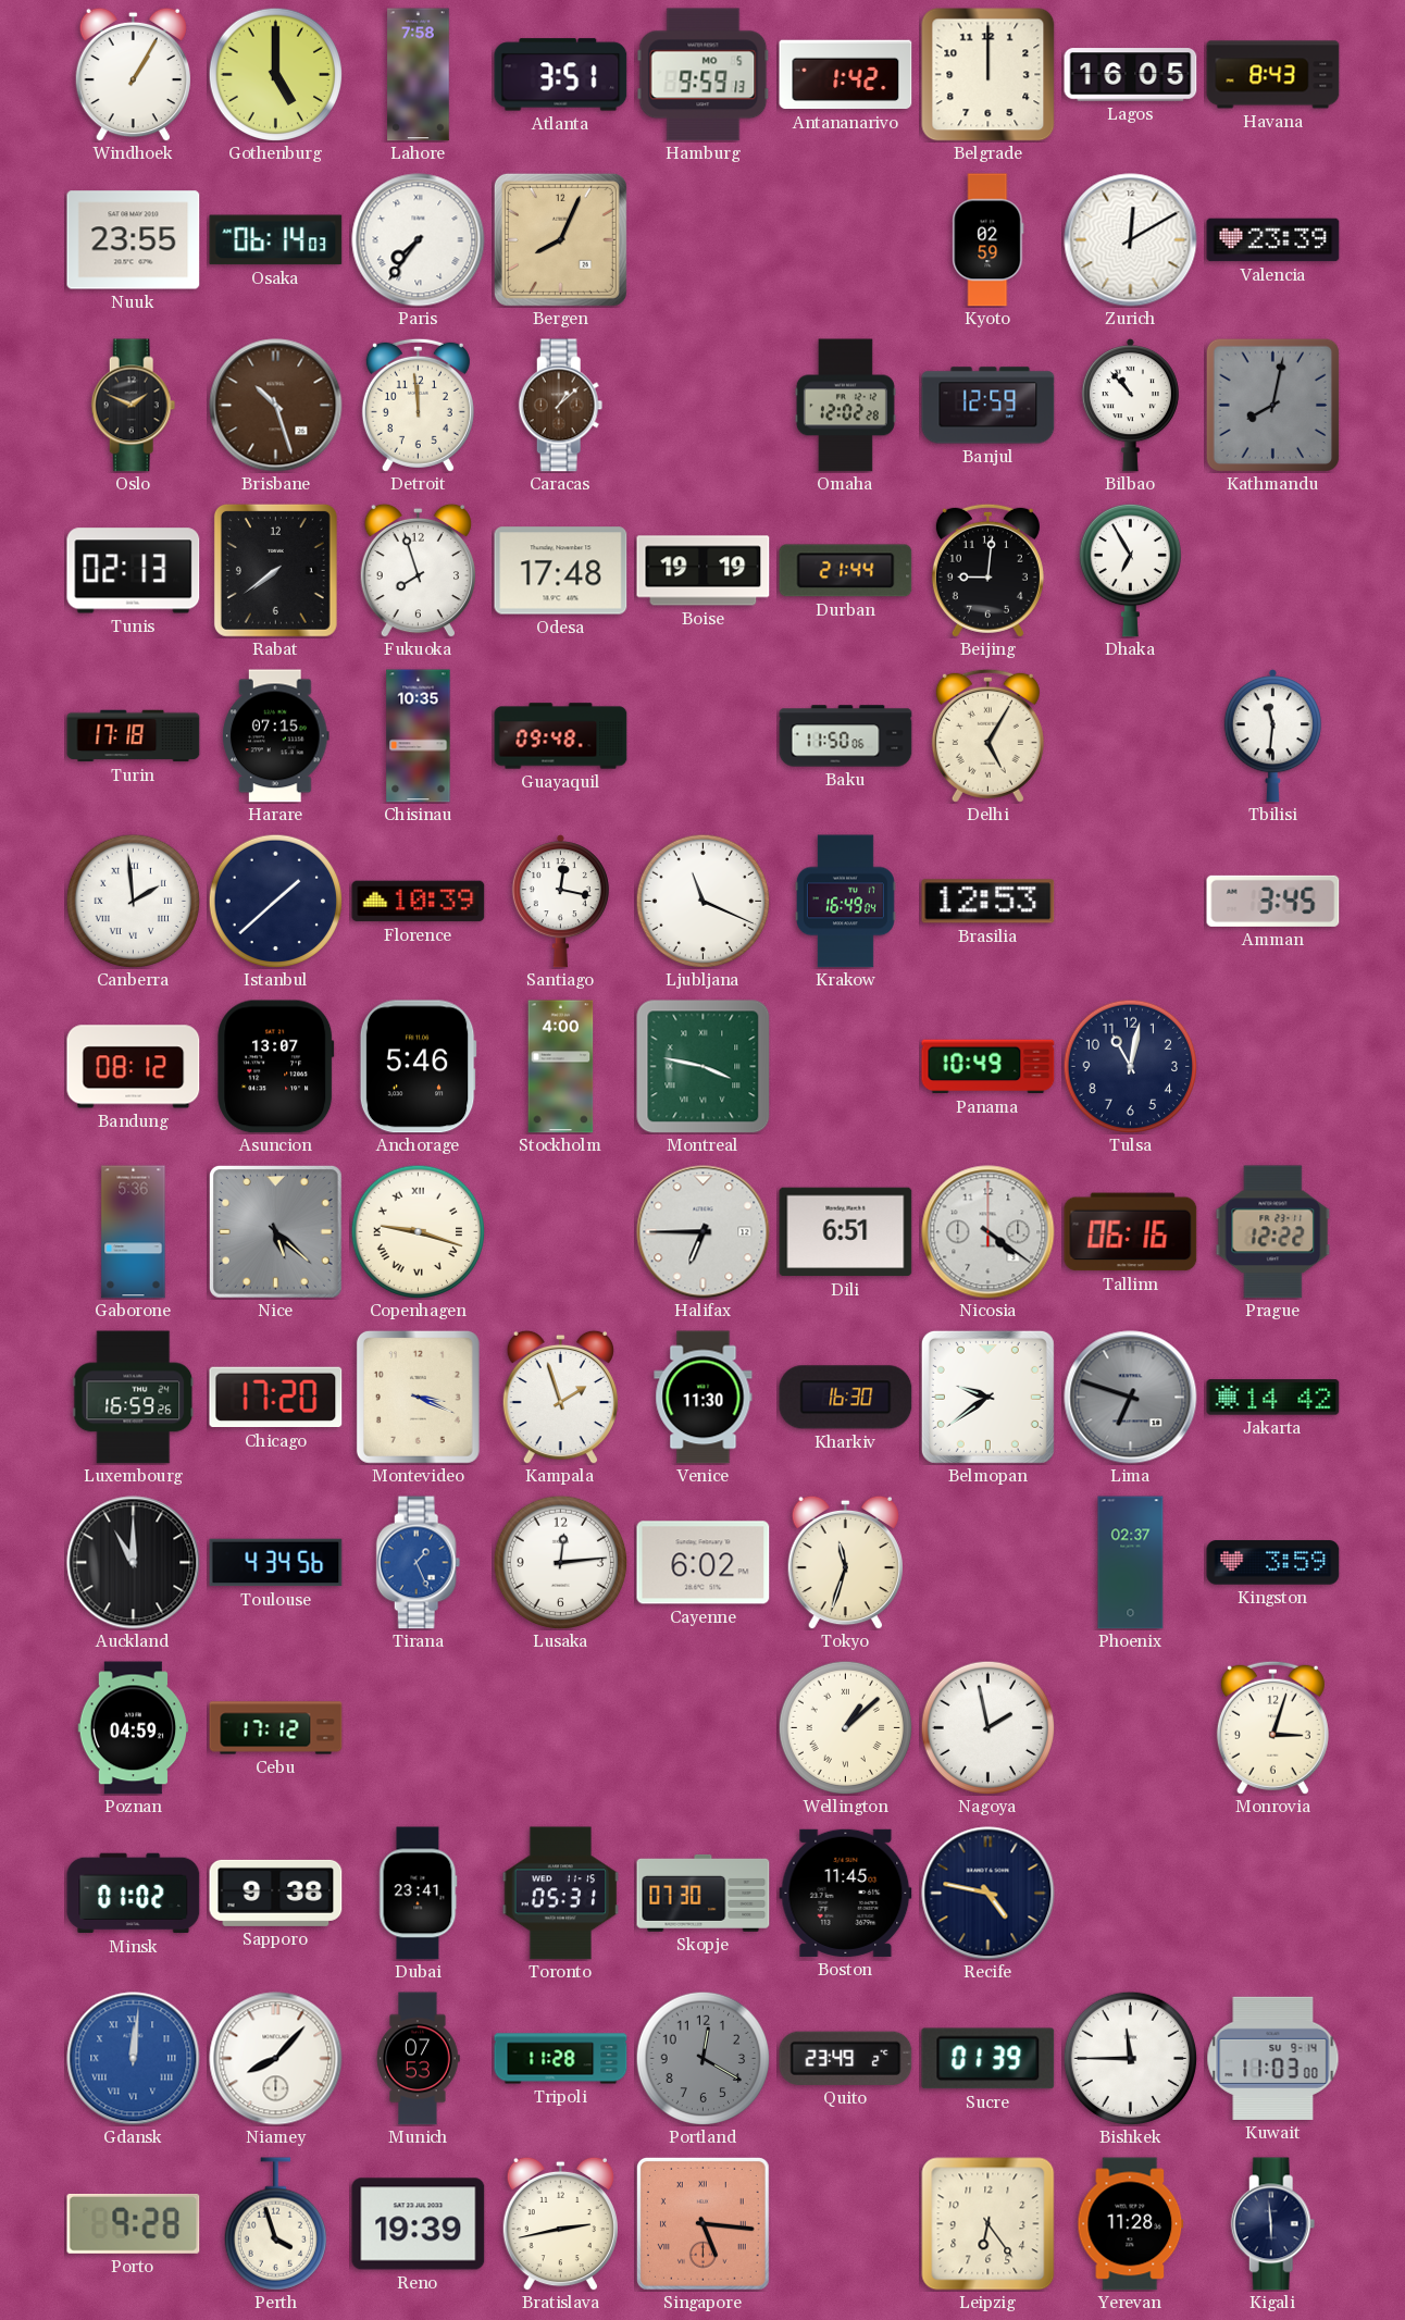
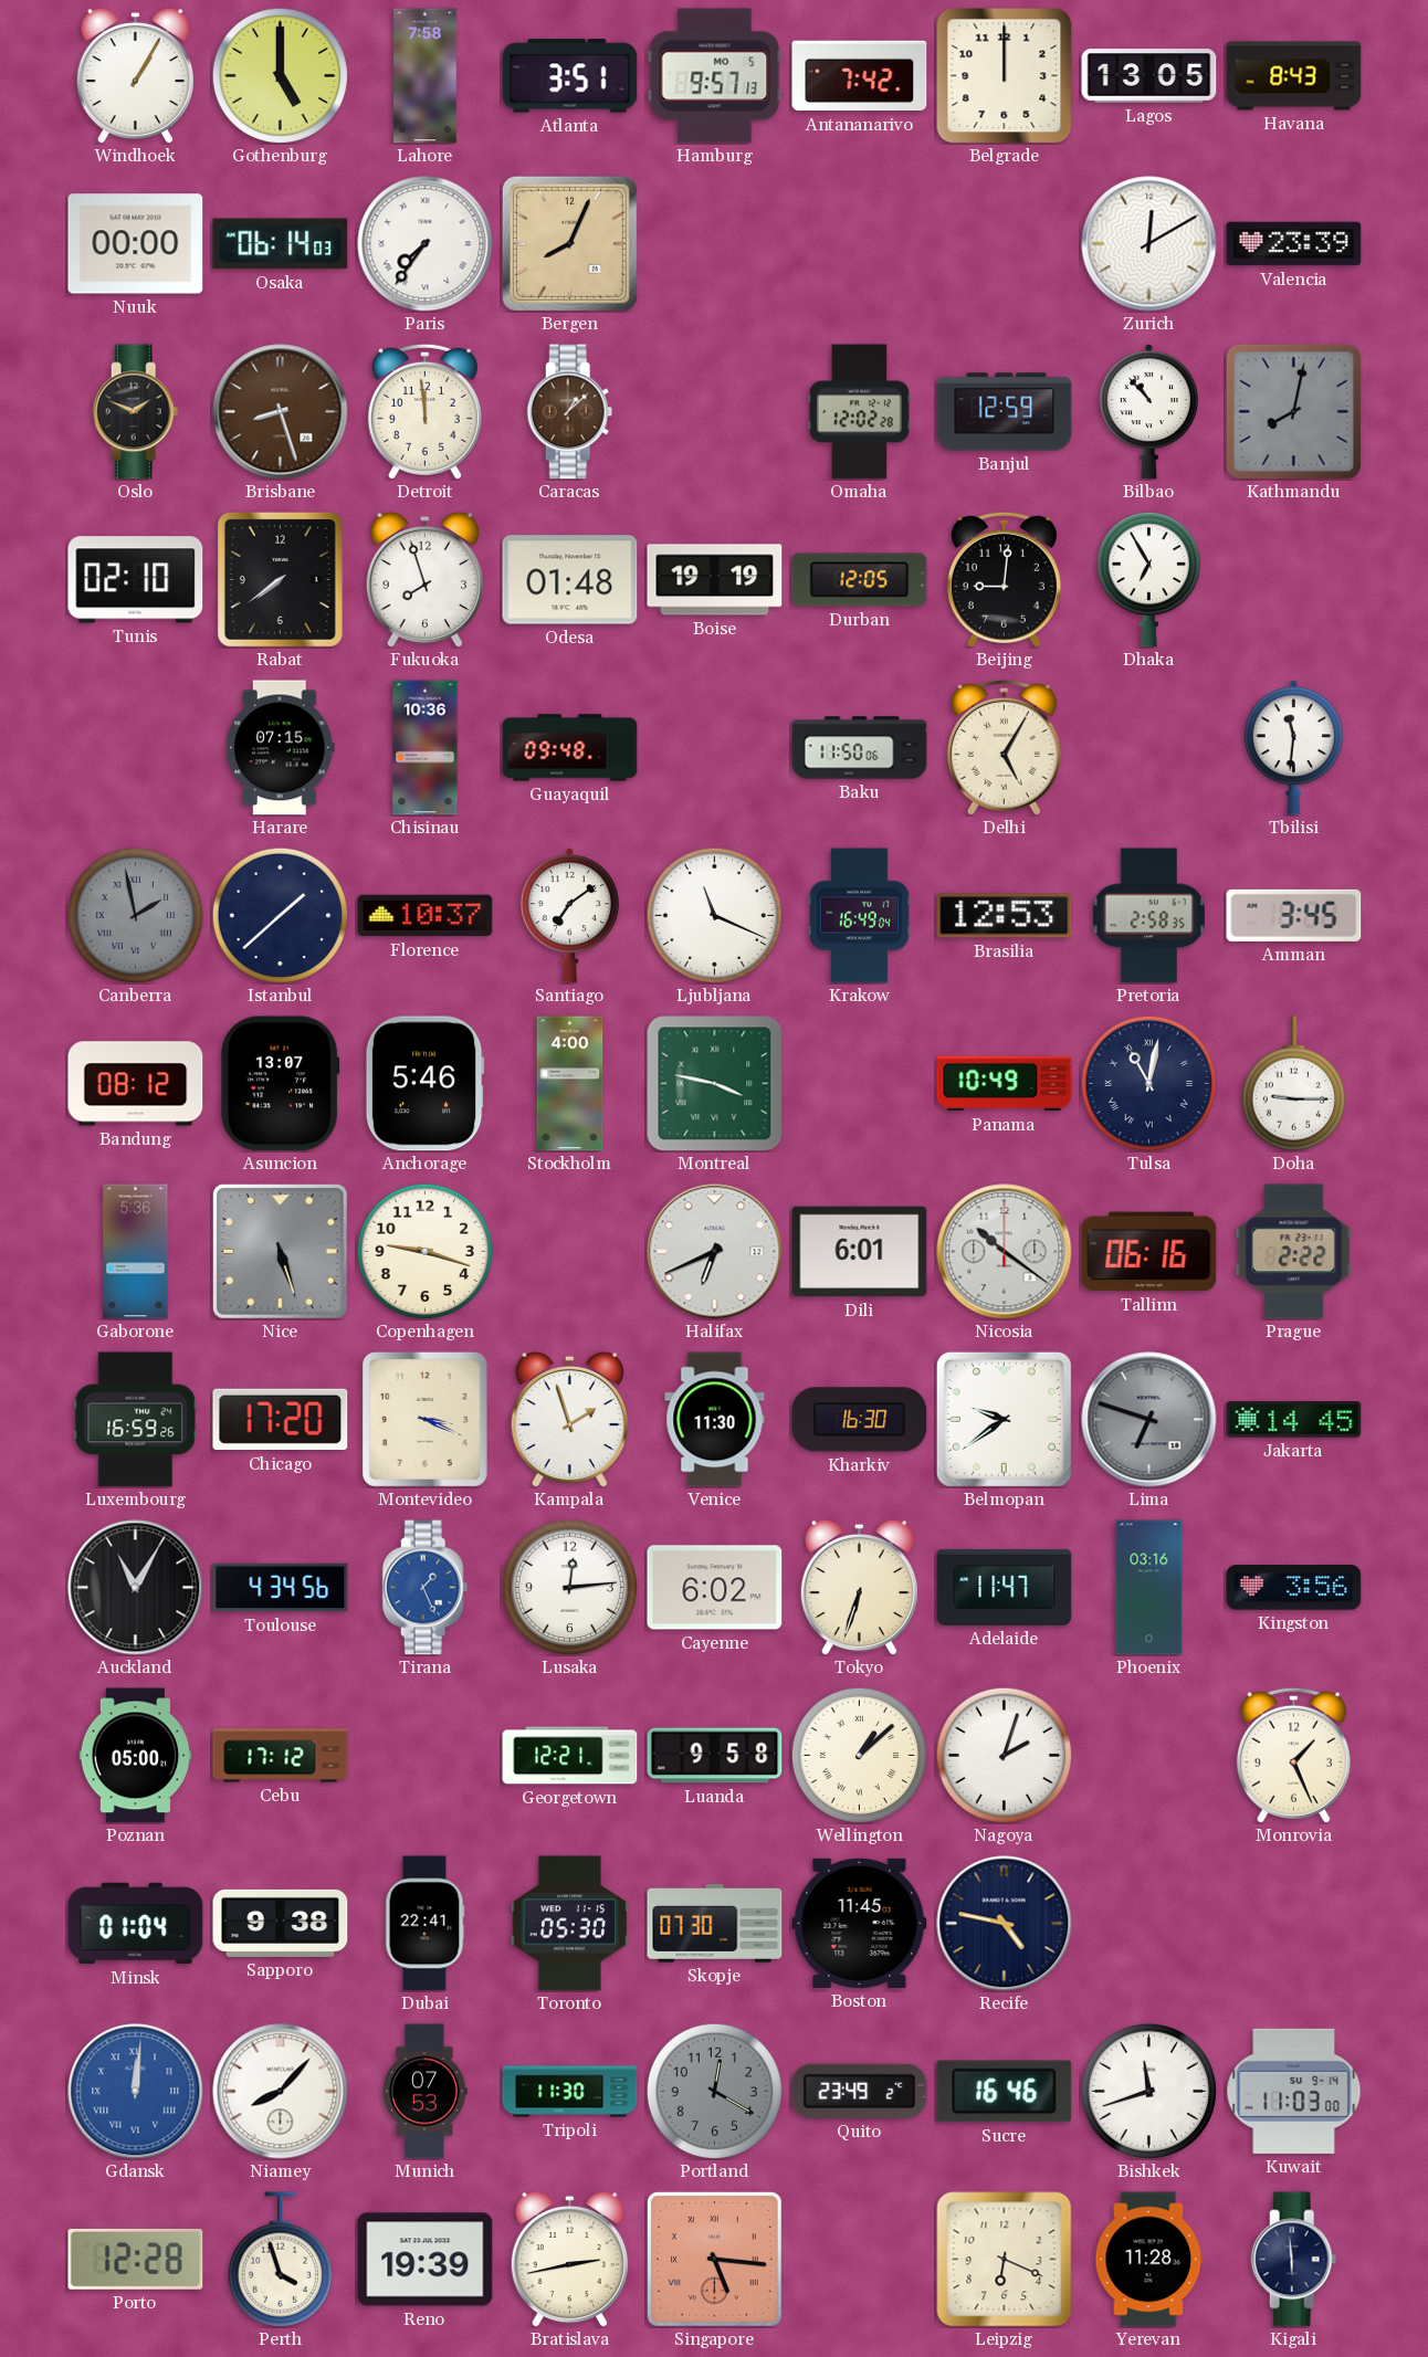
Hamburg: 9:59 -> 9:57
Antananarivo: 1:42 -> 7:42
Lagos: 16:05 -> 13:05
Nuuk: 23:55 -> 00:00
Kyoto: 02:59 -> none
Brisbane: 10:27 -> 8:27
Tunis: 02:13 -> 02:10
Odesa: 17:48 -> 01:48
Durban: 21:44 -> 12:05
Turin: 17:18 -> none
Chisinau: 10:35 -> 10:36
Canberra: 1:59 -> 1:58
Canberra dial: white -> grey
Florence: 10:39 -> 10:37
Santiago: 12:17 -> 7:09
Pretoria: none -> 2:58
Tulsa numerals: Arabic -> Roman
Doha: none -> 9:15
Nice: 5:22 -> 5:27
Copenhagen numerals: Roman -> Arabic
Halifax: 6:45 -> 6:41
Dili: 6:51 -> 6:01
Nicosia: 4:21 -> 10:21
Prague: 12:22 -> 2:22
Jakarta: 14:42 -> 14:45
Auckland: 11:00 -> 11:05
Tokyo: 11:33 -> 6:33
Adelaide: none -> 11:47
Phoenix: 02:37 -> 03:16
Kingston: 3:59 -> 3:56
Poznan: 04:59 -> 05:00
Georgetown: none -> 12:21
Luanda: none -> 9:58
Nagoya: 1:58 -> 2:03
Monrovia: 3:03 -> 1:26
Minsk: 01:02 -> 01:04
Dubai: 23:41 -> 22:41
Toronto: 05:31 -> 05:30
Tripoli: 11:28 -> 11:30
Sucre: 01:39 -> 16:46
Bishkek: 11:45 -> 11:42
Porto: 9:28 -> 12:28
Leipzig: 6:24 -> 6:19
